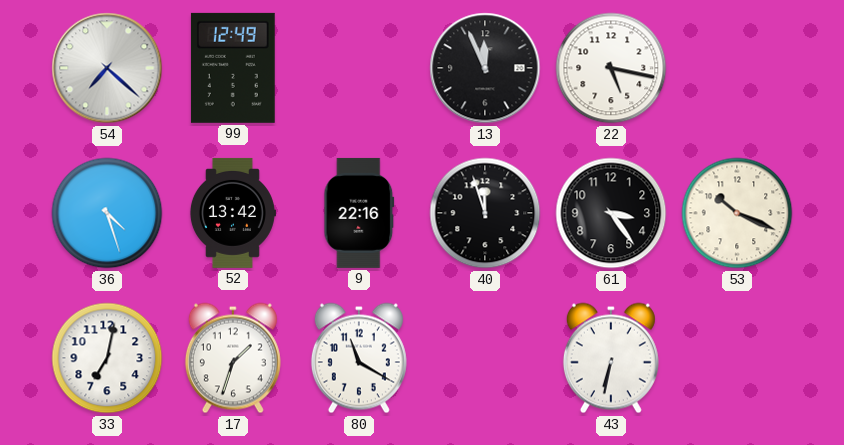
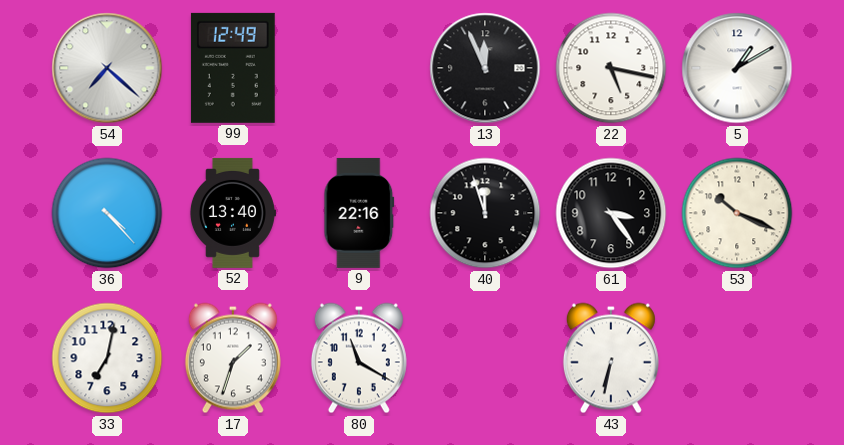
5: none -> 1:10
36: 4:27 -> 4:23
52: 13:42 -> 13:40
